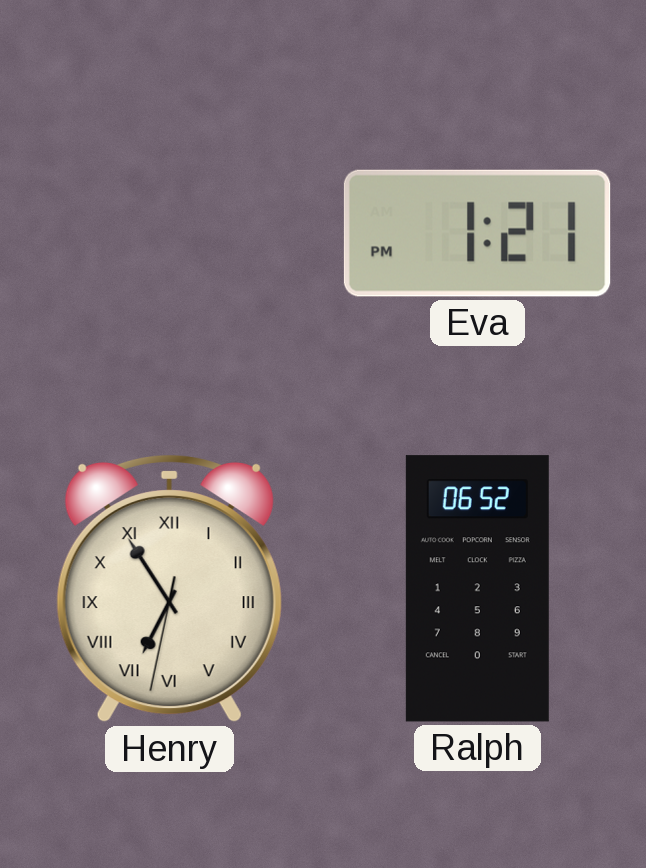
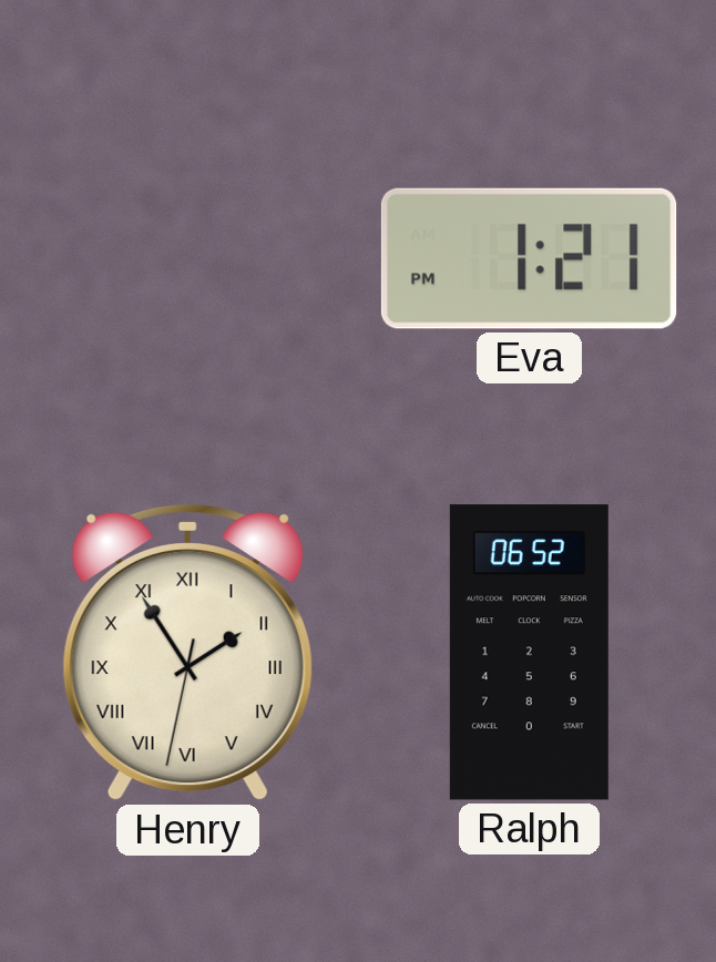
Henry: 6:54 -> 1:54
